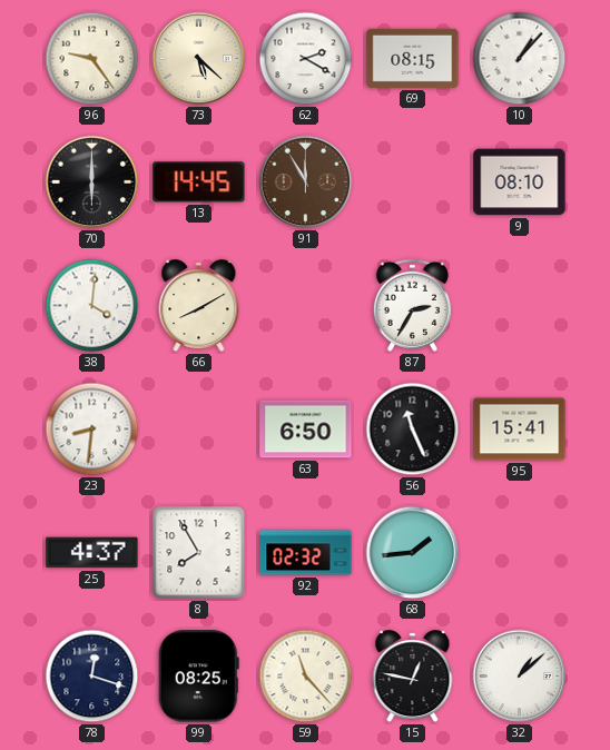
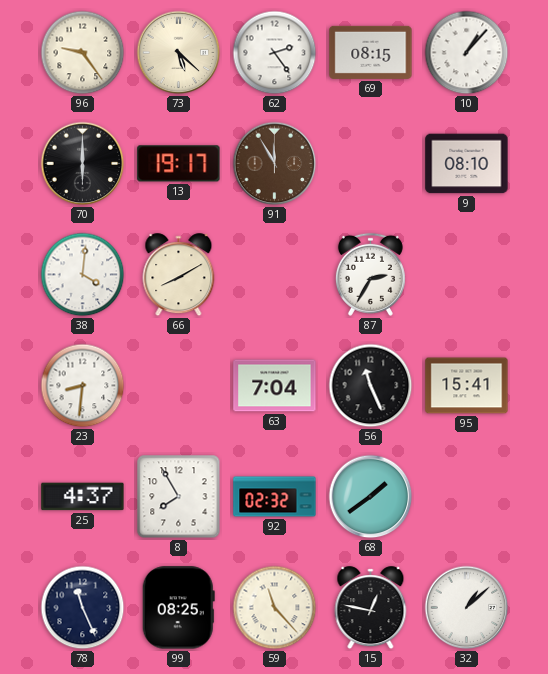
62: 2:20 -> 2:24
13: 14:45 -> 19:17
63: 6:50 -> 7:04
68: 1:44 -> 1:39
78: 12:18 -> 11:26
